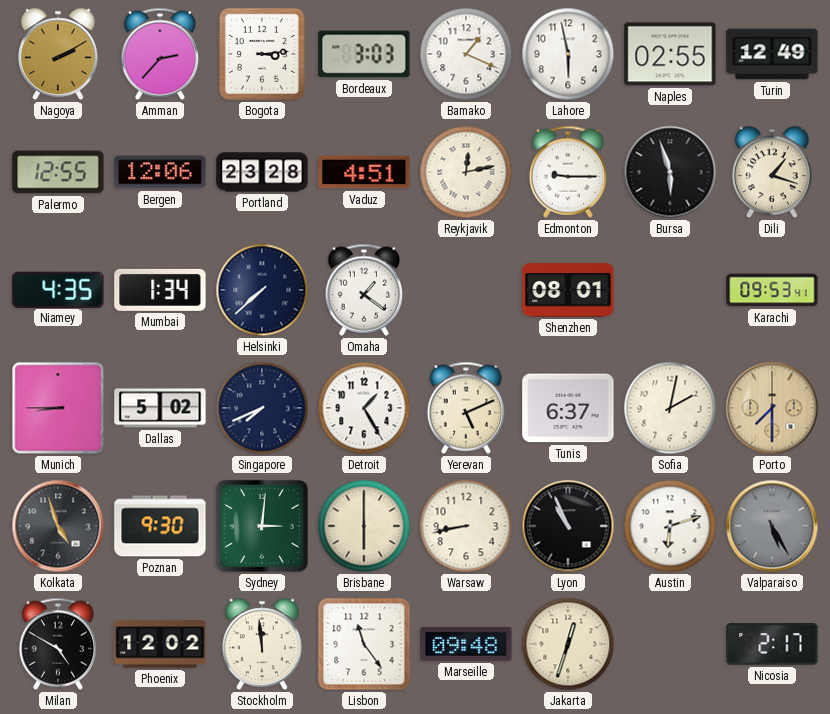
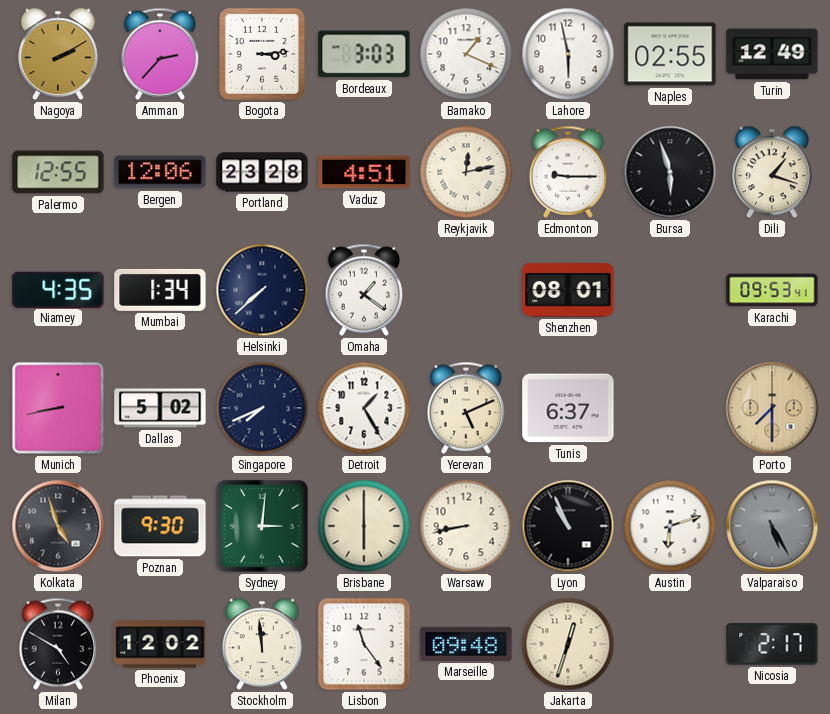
Munich: 8:45 -> 8:43
Sofia: 2:02 -> none
